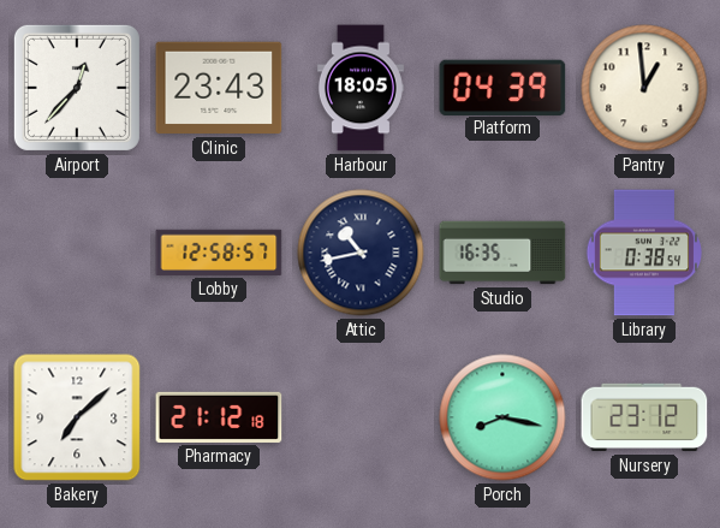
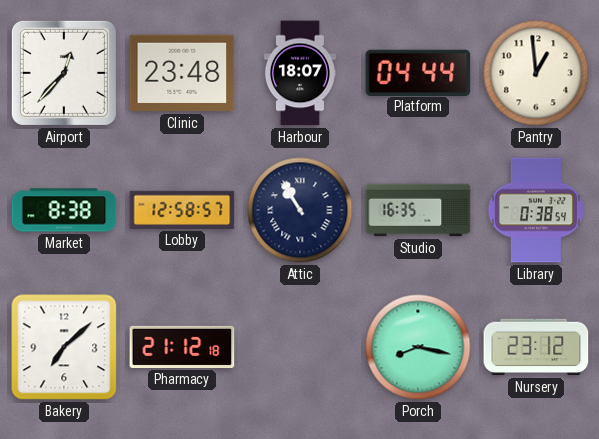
Clinic: 23:43 -> 23:48
Harbour: 18:05 -> 18:07
Platform: 04:39 -> 04:44
Market: none -> 8:38
Attic: 10:43 -> 10:55
